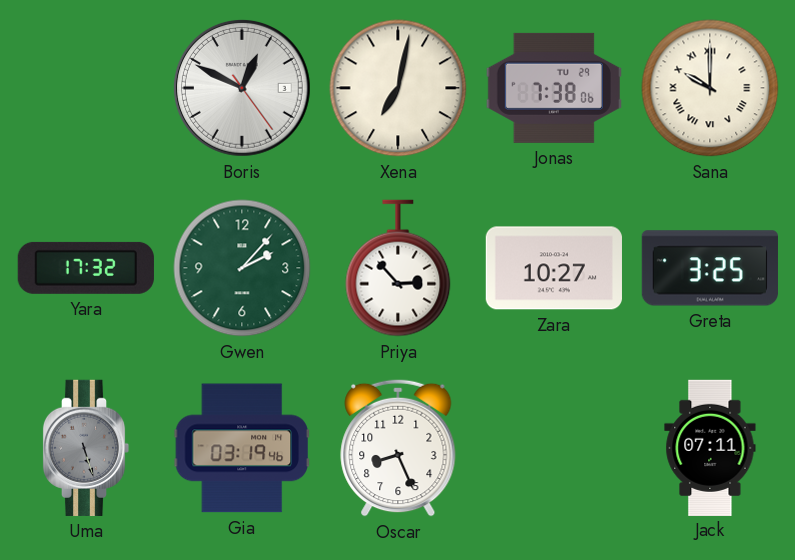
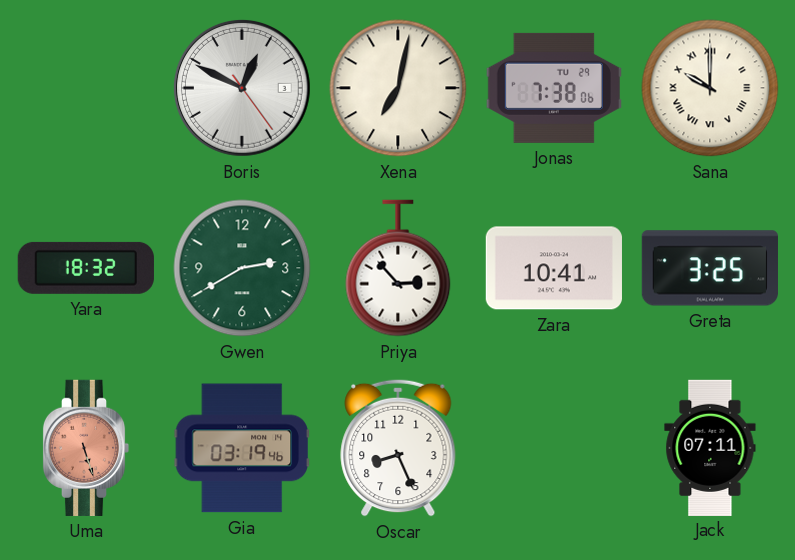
Yara: 17:32 -> 18:32
Gwen: 2:07 -> 2:40
Zara: 10:27 -> 10:41
Uma dial: grey -> salmon
